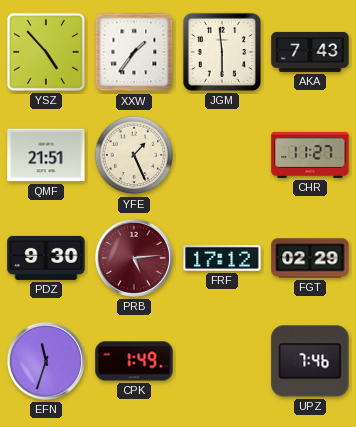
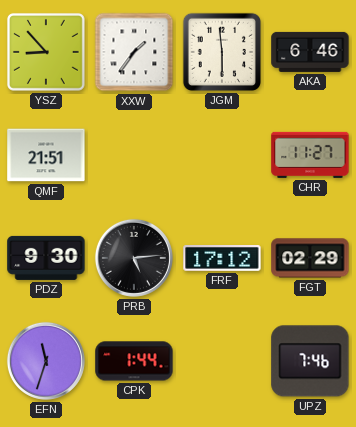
YSZ: 4:53 -> 8:53
AKA: 7:43 -> 6:46
YFE: 1:26 -> none
PRB dial: burgundy -> black
CPK: 1:49 -> 1:44
